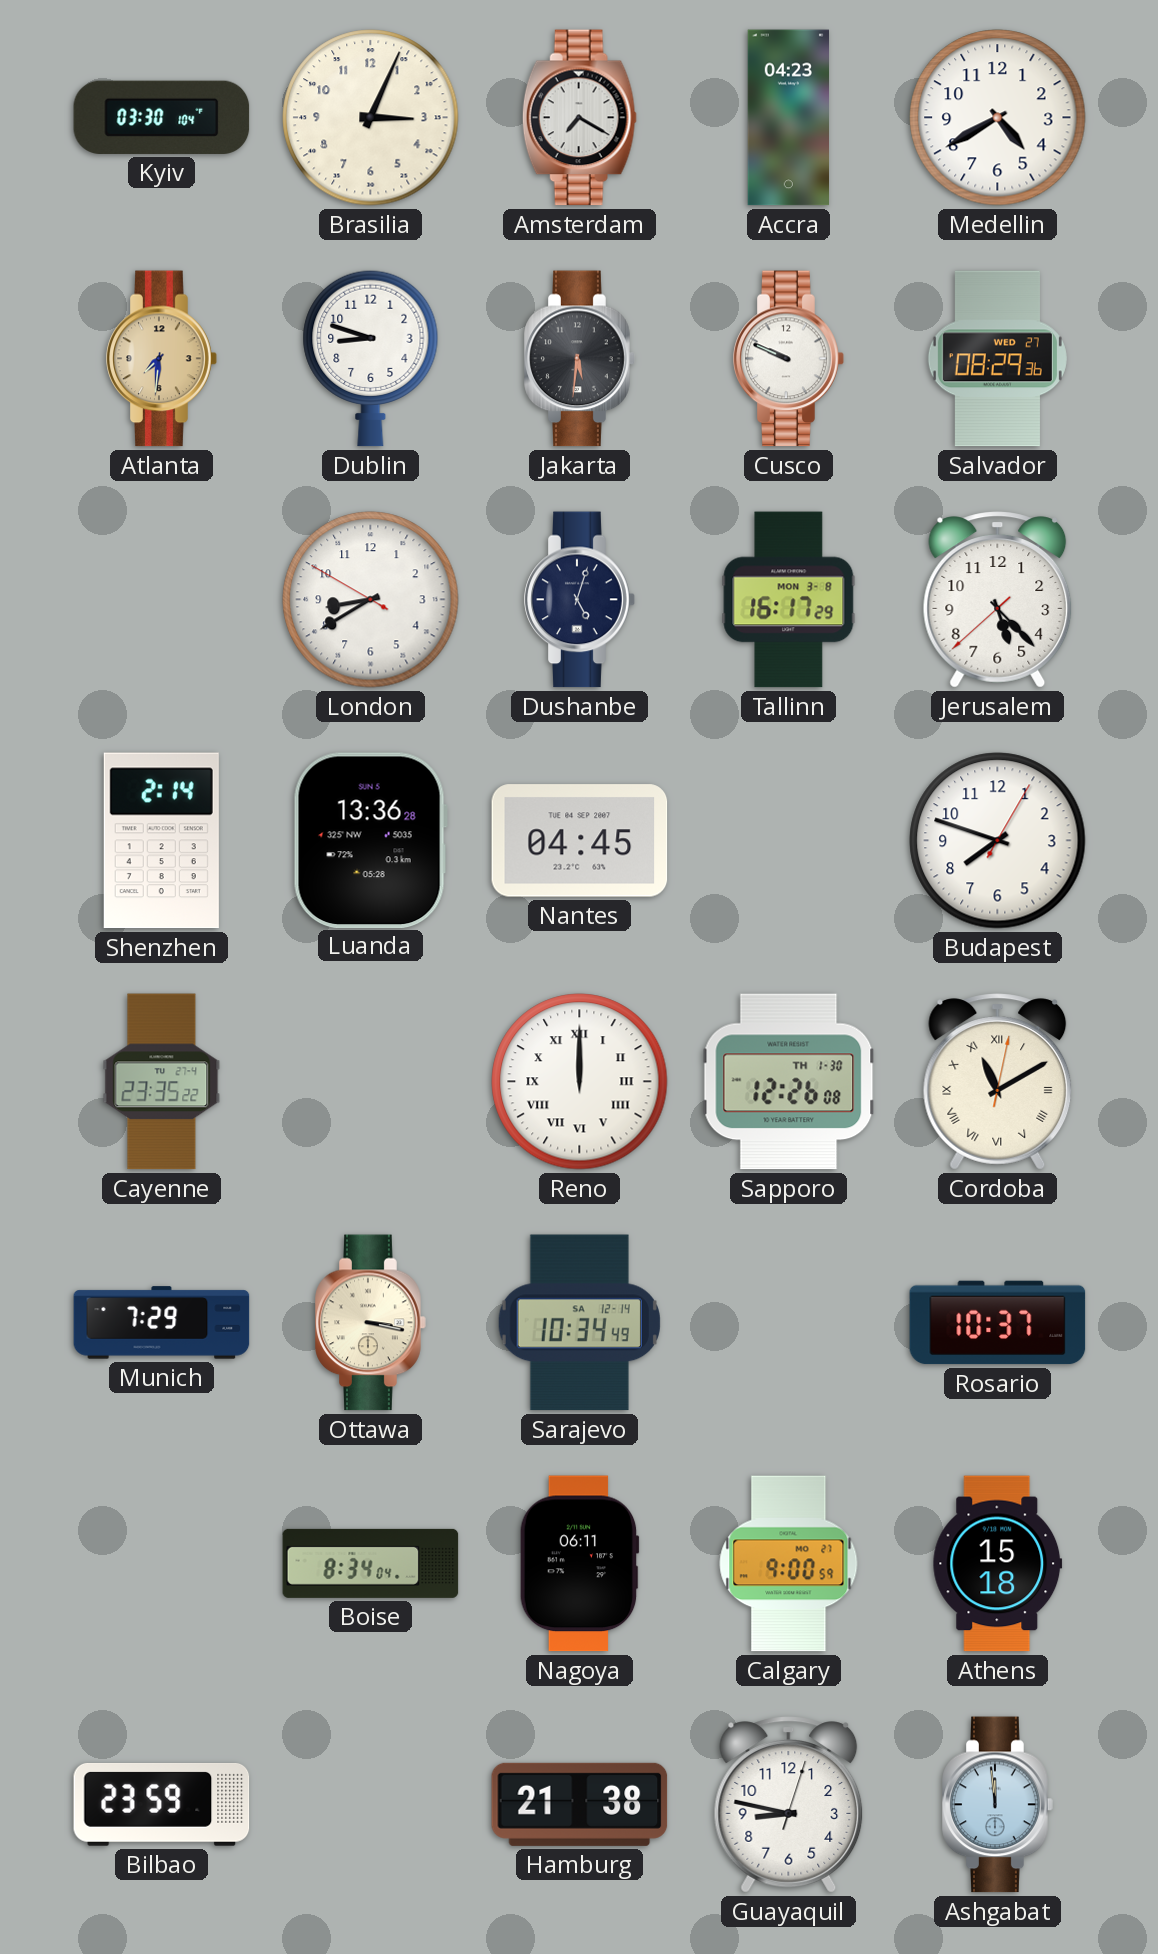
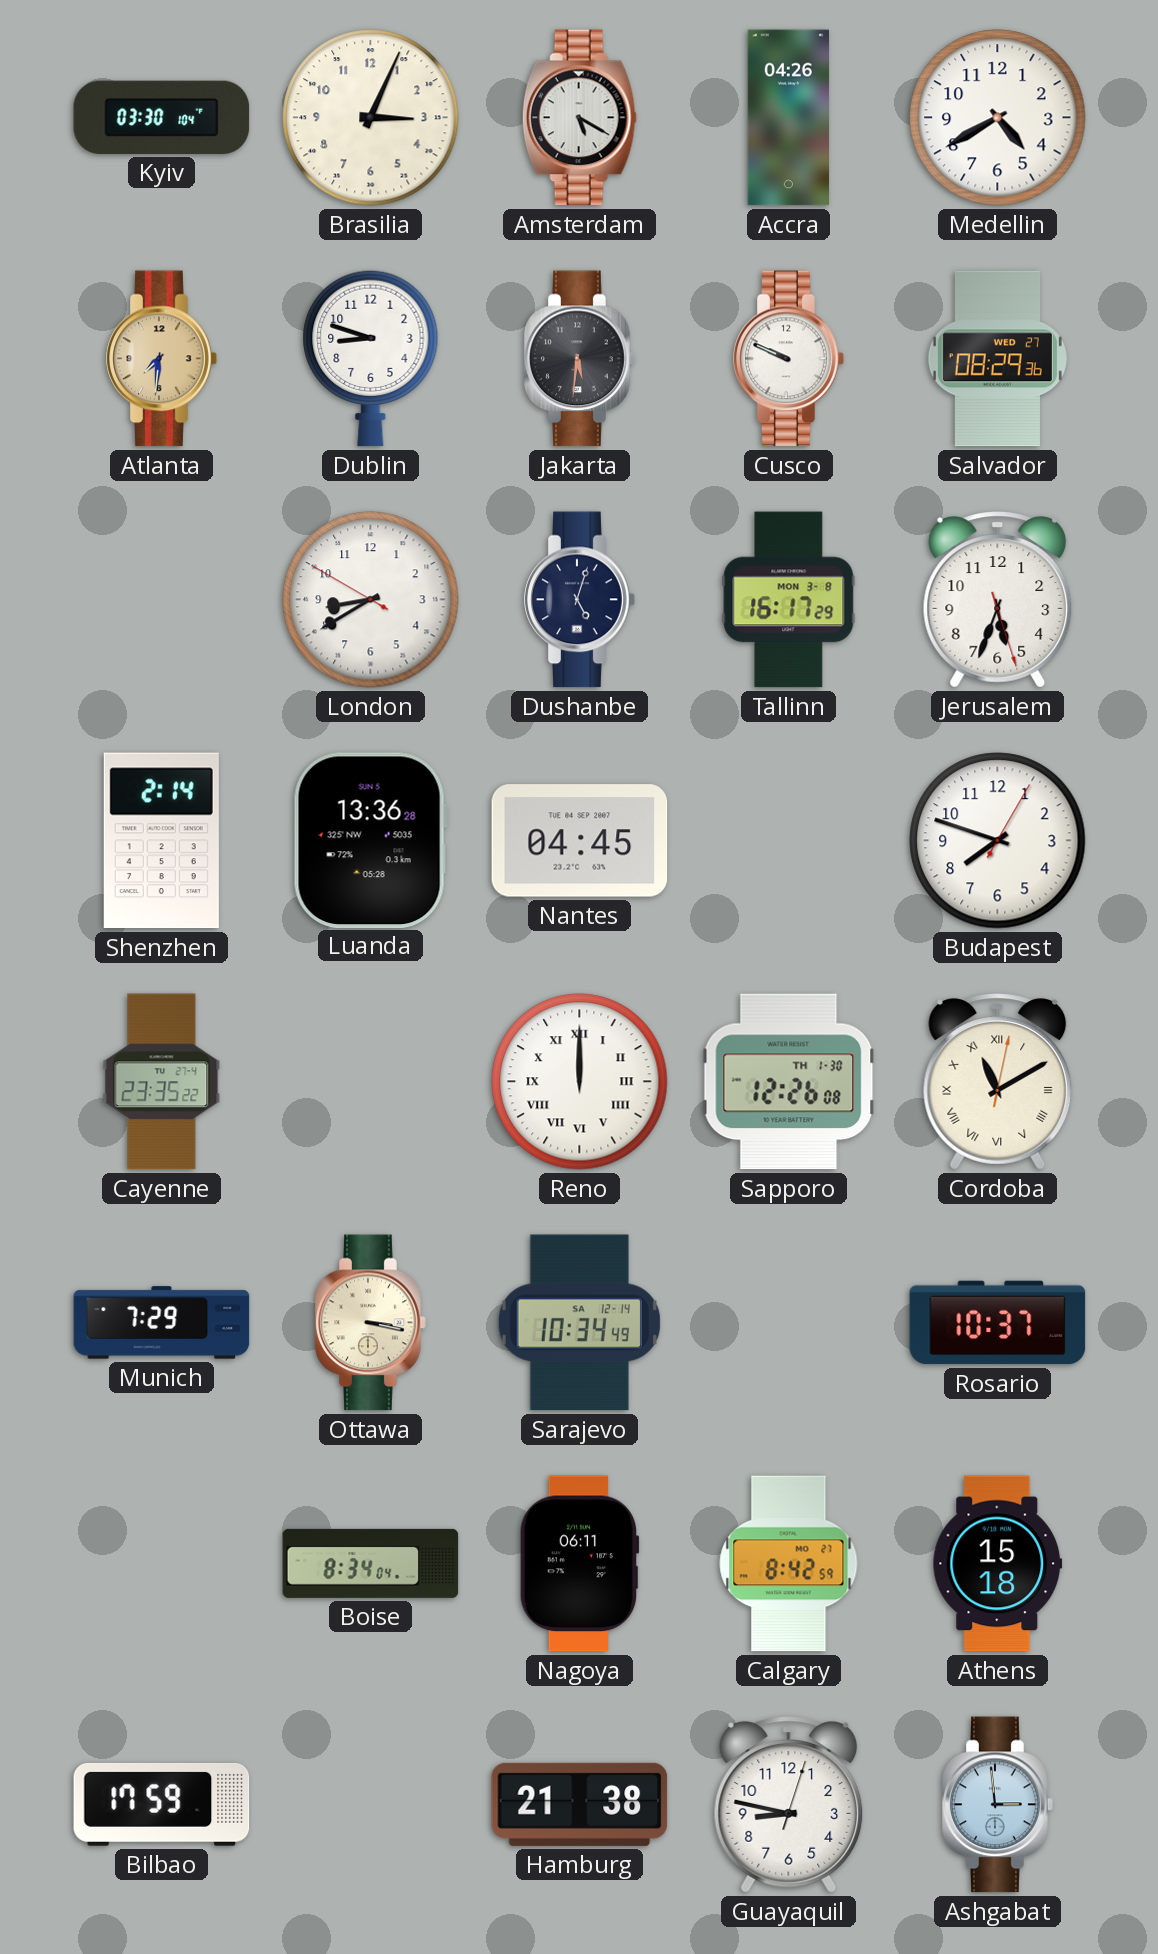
Amsterdam: 7:20 -> 5:20
Accra: 04:23 -> 04:26
Jerusalem: 5:22 -> 5:33
Calgary: 9:00 -> 8:42
Bilbao: 23:59 -> 17:59
Ashgabat: 11:59 -> 2:59
